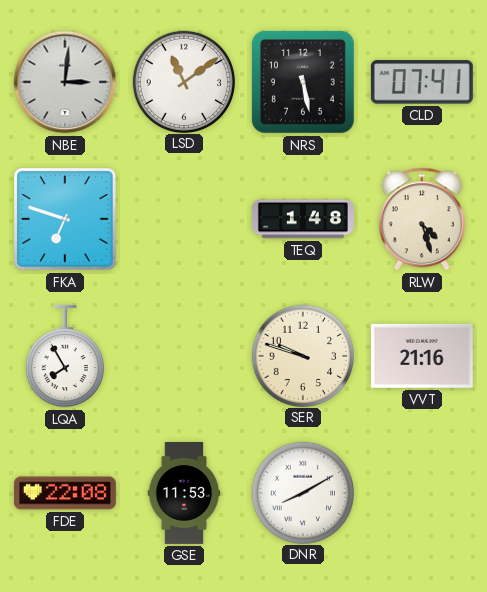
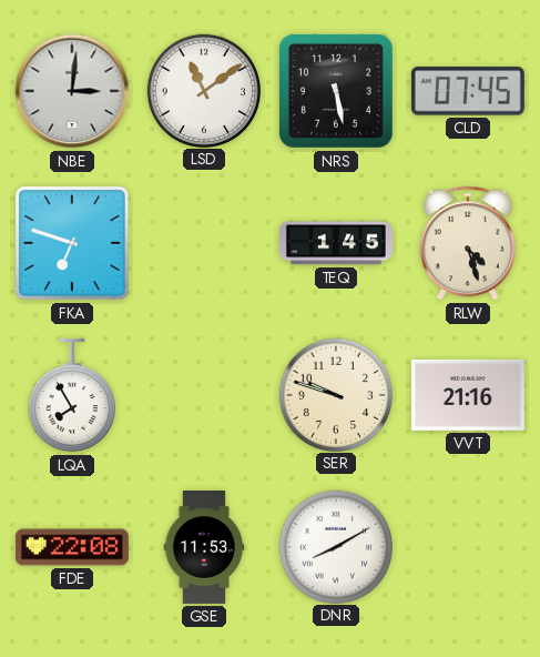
CLD: 07:41 -> 07:45
TEQ: 1:48 -> 1:45
